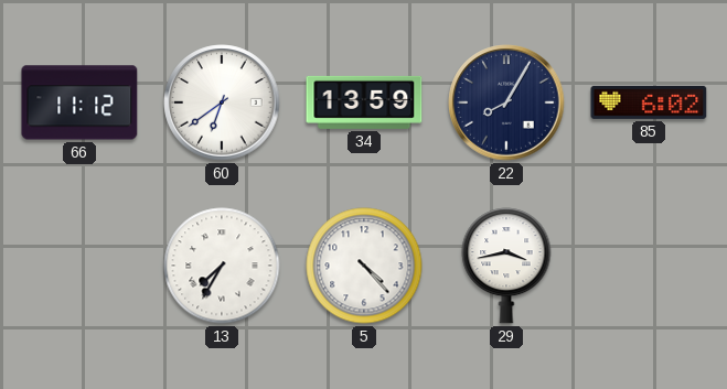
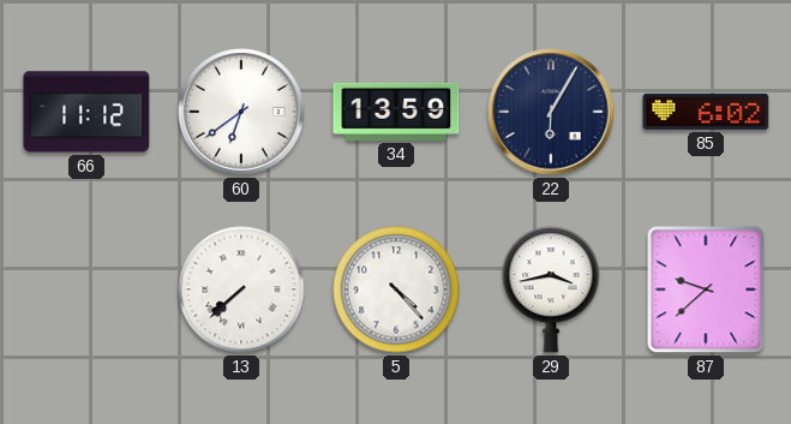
22: 8:05 -> 6:05
13: 7:35 -> 7:38
87: none -> 9:38
